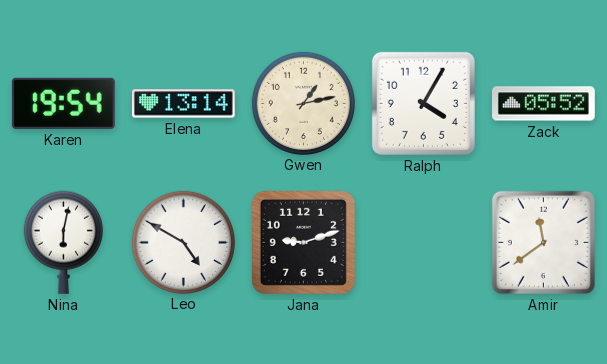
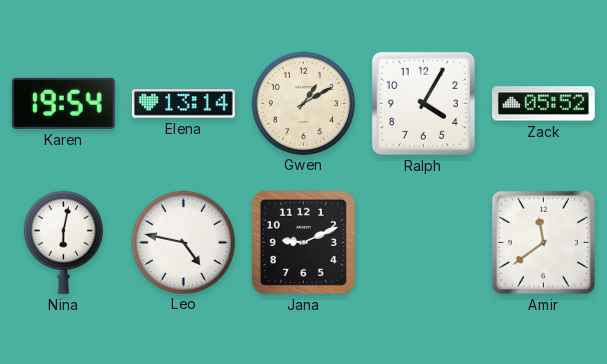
Gwen: 1:13 -> 1:10
Leo: 4:50 -> 4:47
Jana: 9:12 -> 9:11
